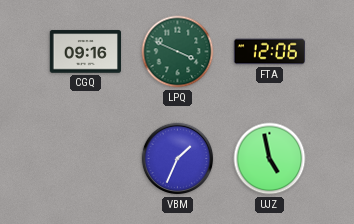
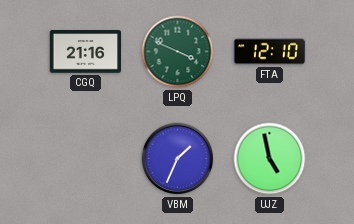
CGQ: 09:16 -> 21:16
FTA: 12:06 -> 12:10
